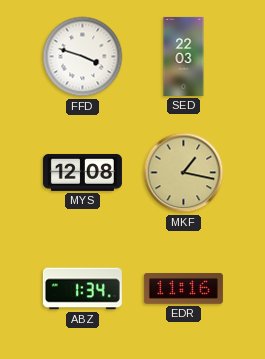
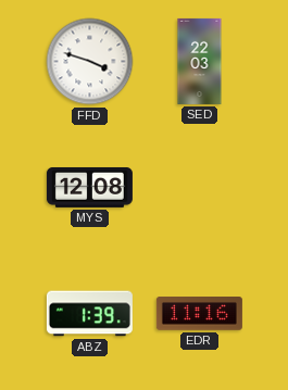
MKF: 1:17 -> none
ABZ: 1:34 -> 1:39
